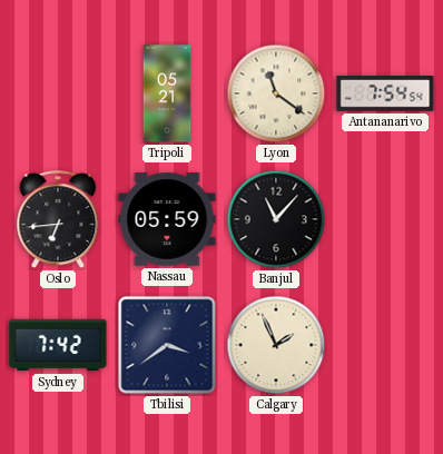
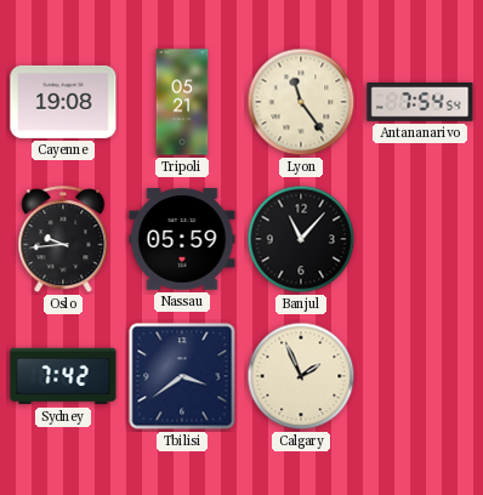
Cayenne: none -> 19:08
Lyon: 11:21 -> 11:24
Oslo: 6:44 -> 9:44
